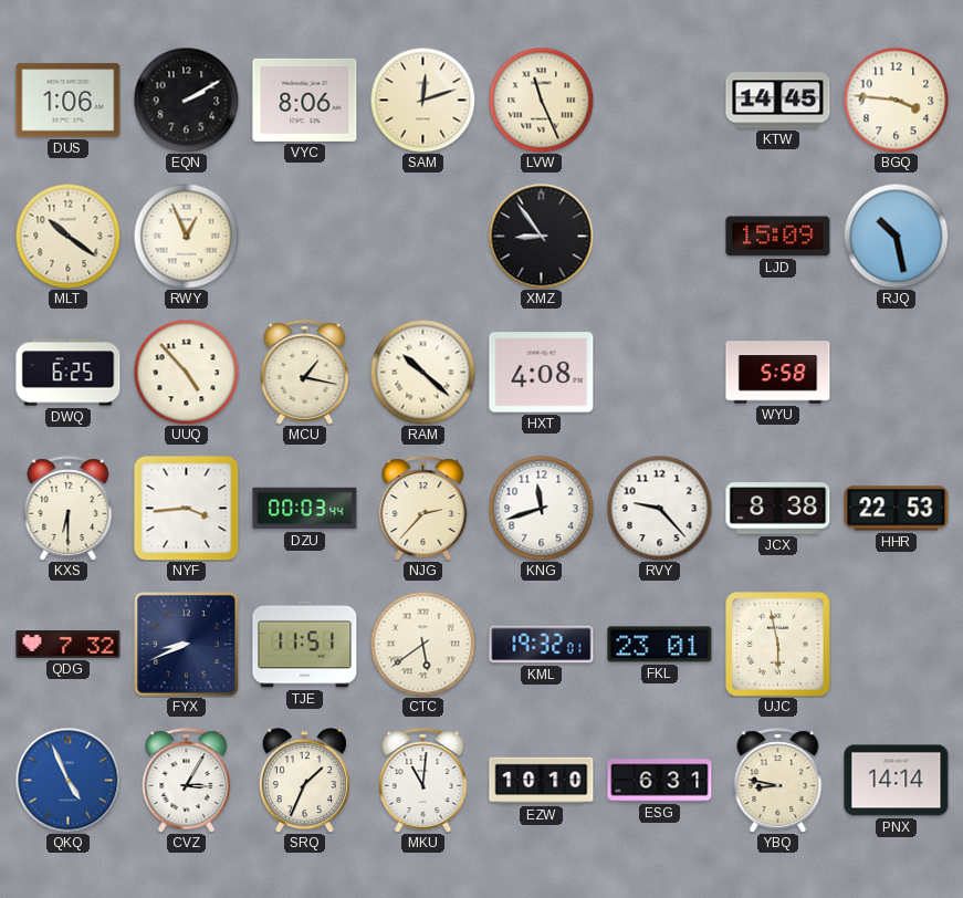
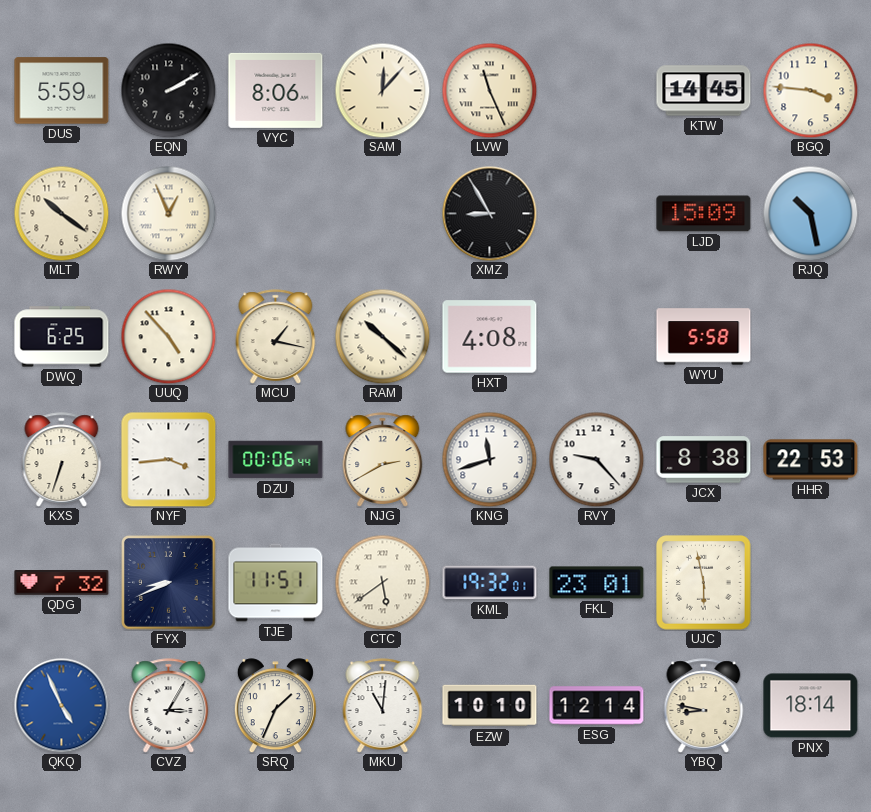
DUS: 1:06 -> 5:59
SAM: 12:12 -> 12:07
XMZ: 8:54 -> 8:55
KXS: 6:30 -> 6:33
DZU: 00:03 -> 00:06
NJG: 2:37 -> 2:40
ESG: 6:31 -> 12:14
PNX: 14:14 -> 18:14
